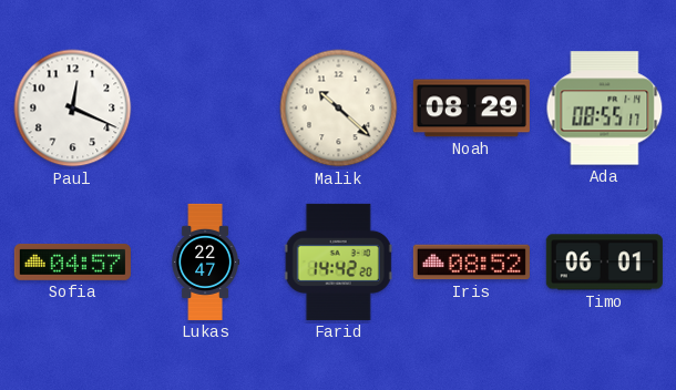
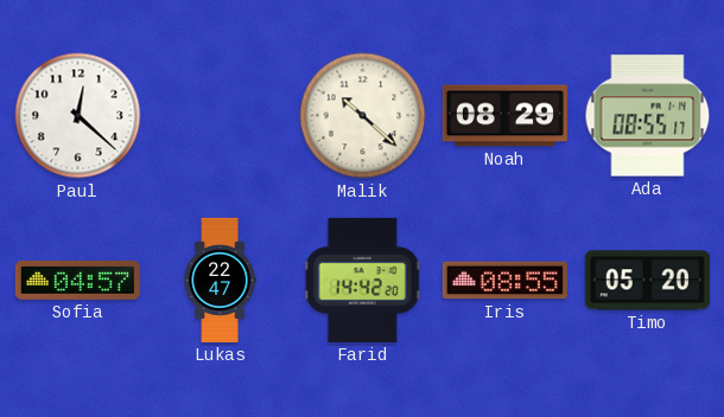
Paul: 12:19 -> 12:22
Iris: 08:52 -> 08:55
Timo: 06:01 -> 05:20
